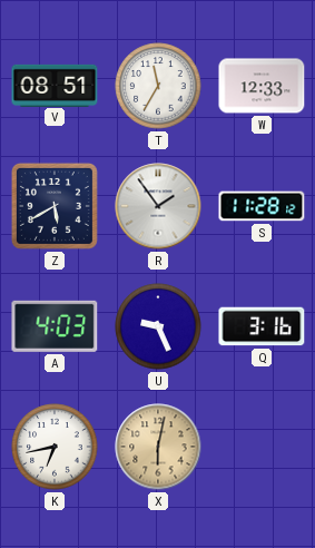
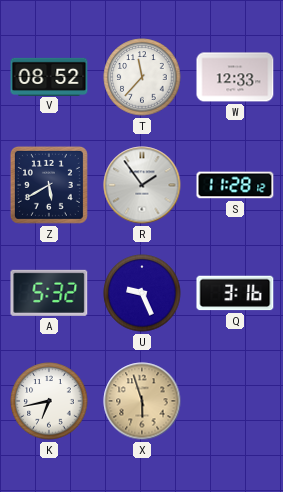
V: 08:51 -> 08:52
T: 11:35 -> 11:37
A: 4:03 -> 5:32
X: 6:02 -> 5:57
